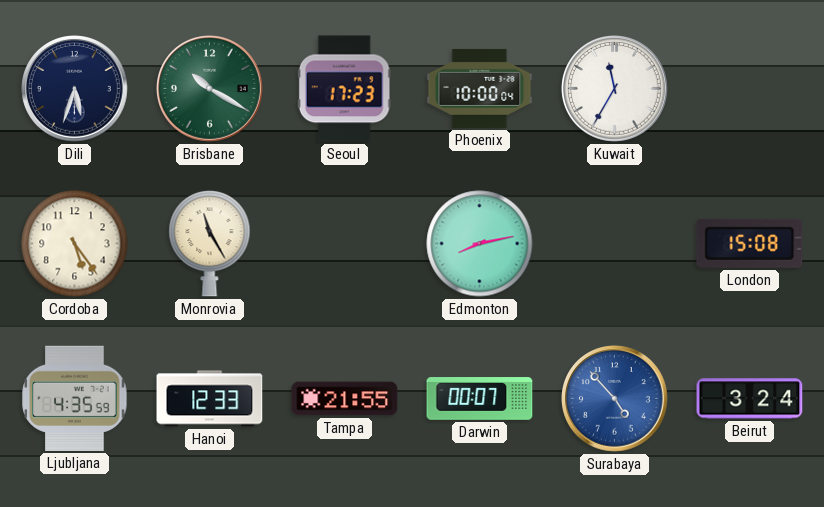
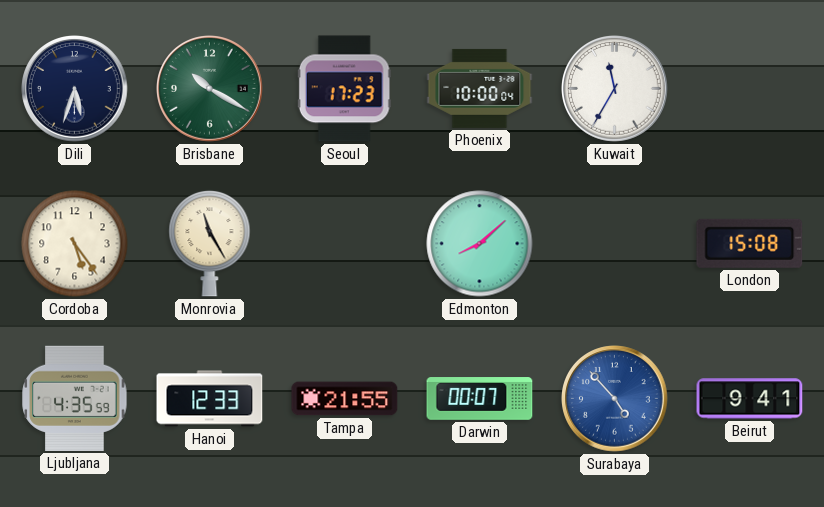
Edmonton: 8:13 -> 8:08
Beirut: 3:24 -> 9:41
